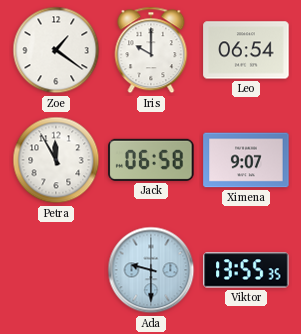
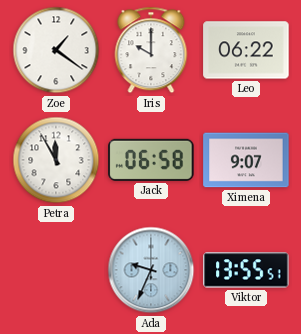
Leo: 06:54 -> 06:22
Ada: 9:30 -> 9:34
Viktor: 13:55:35 -> 13:55:51
